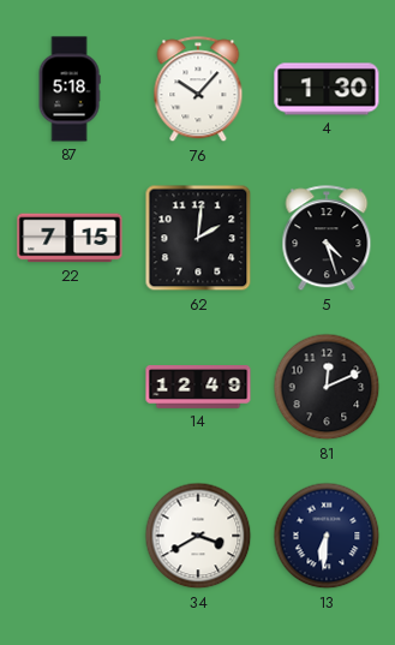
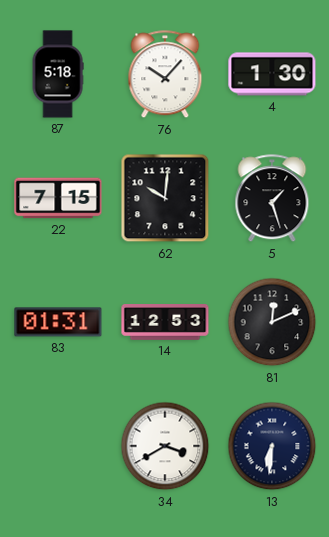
62: 2:01 -> 10:01
5: 4:27 -> 1:27
83: none -> 01:31
14: 12:49 -> 12:53
